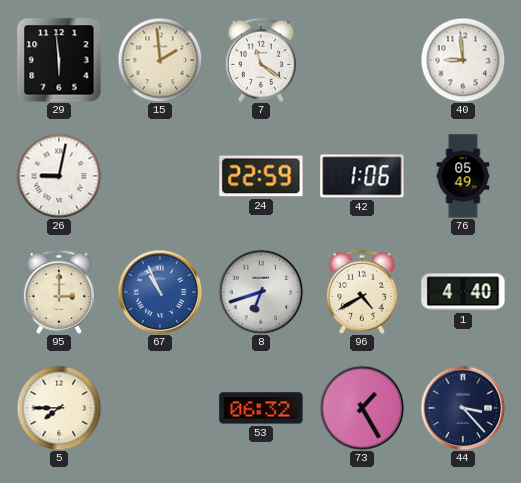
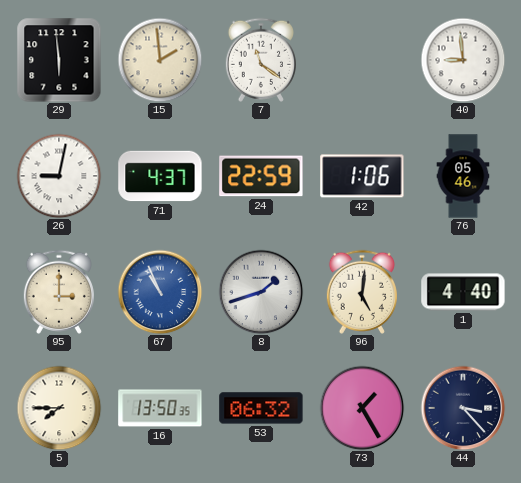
71: none -> 4:37
76: 05:49 -> 05:46
8: 6:42 -> 1:42
96: 4:40 -> 5:01
16: none -> 13:50
